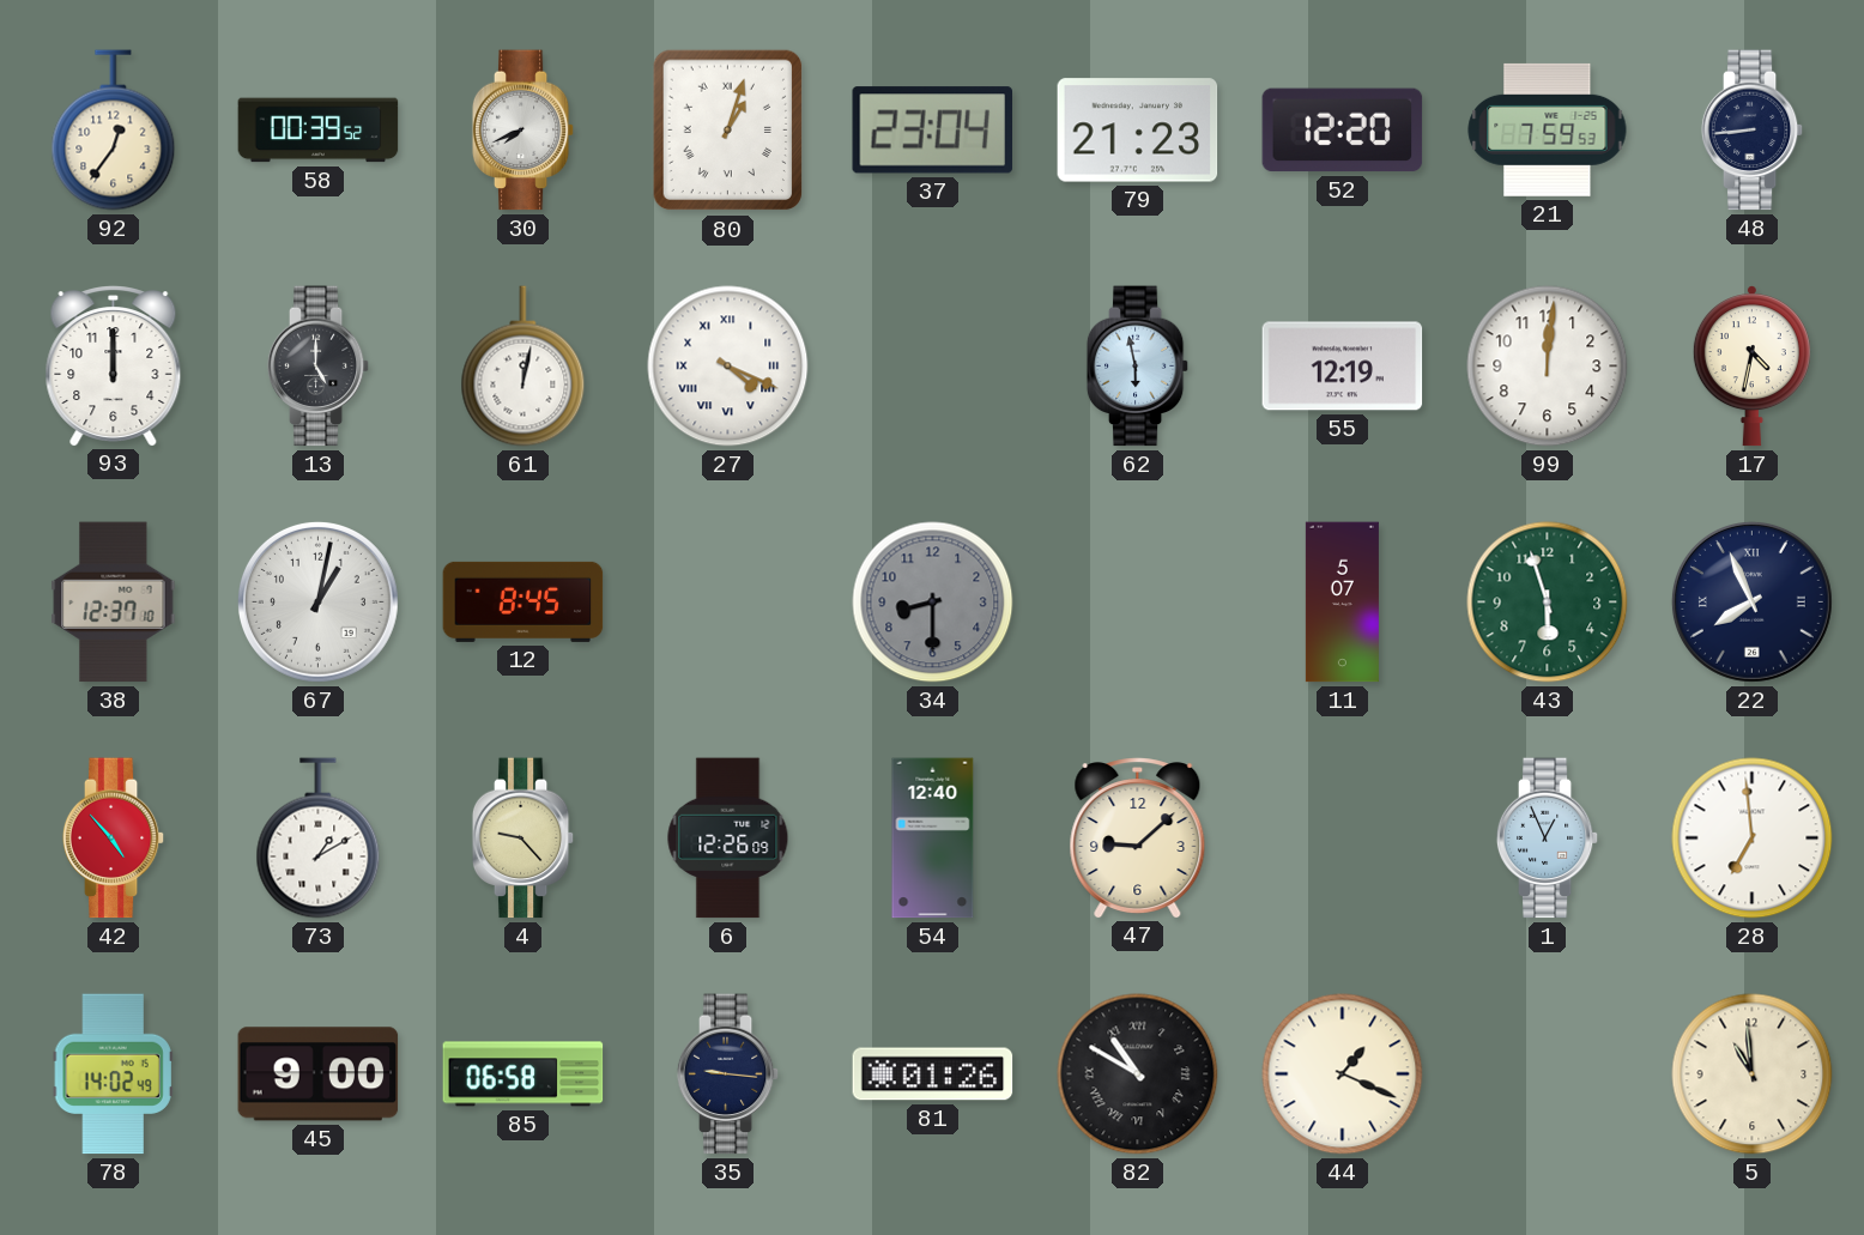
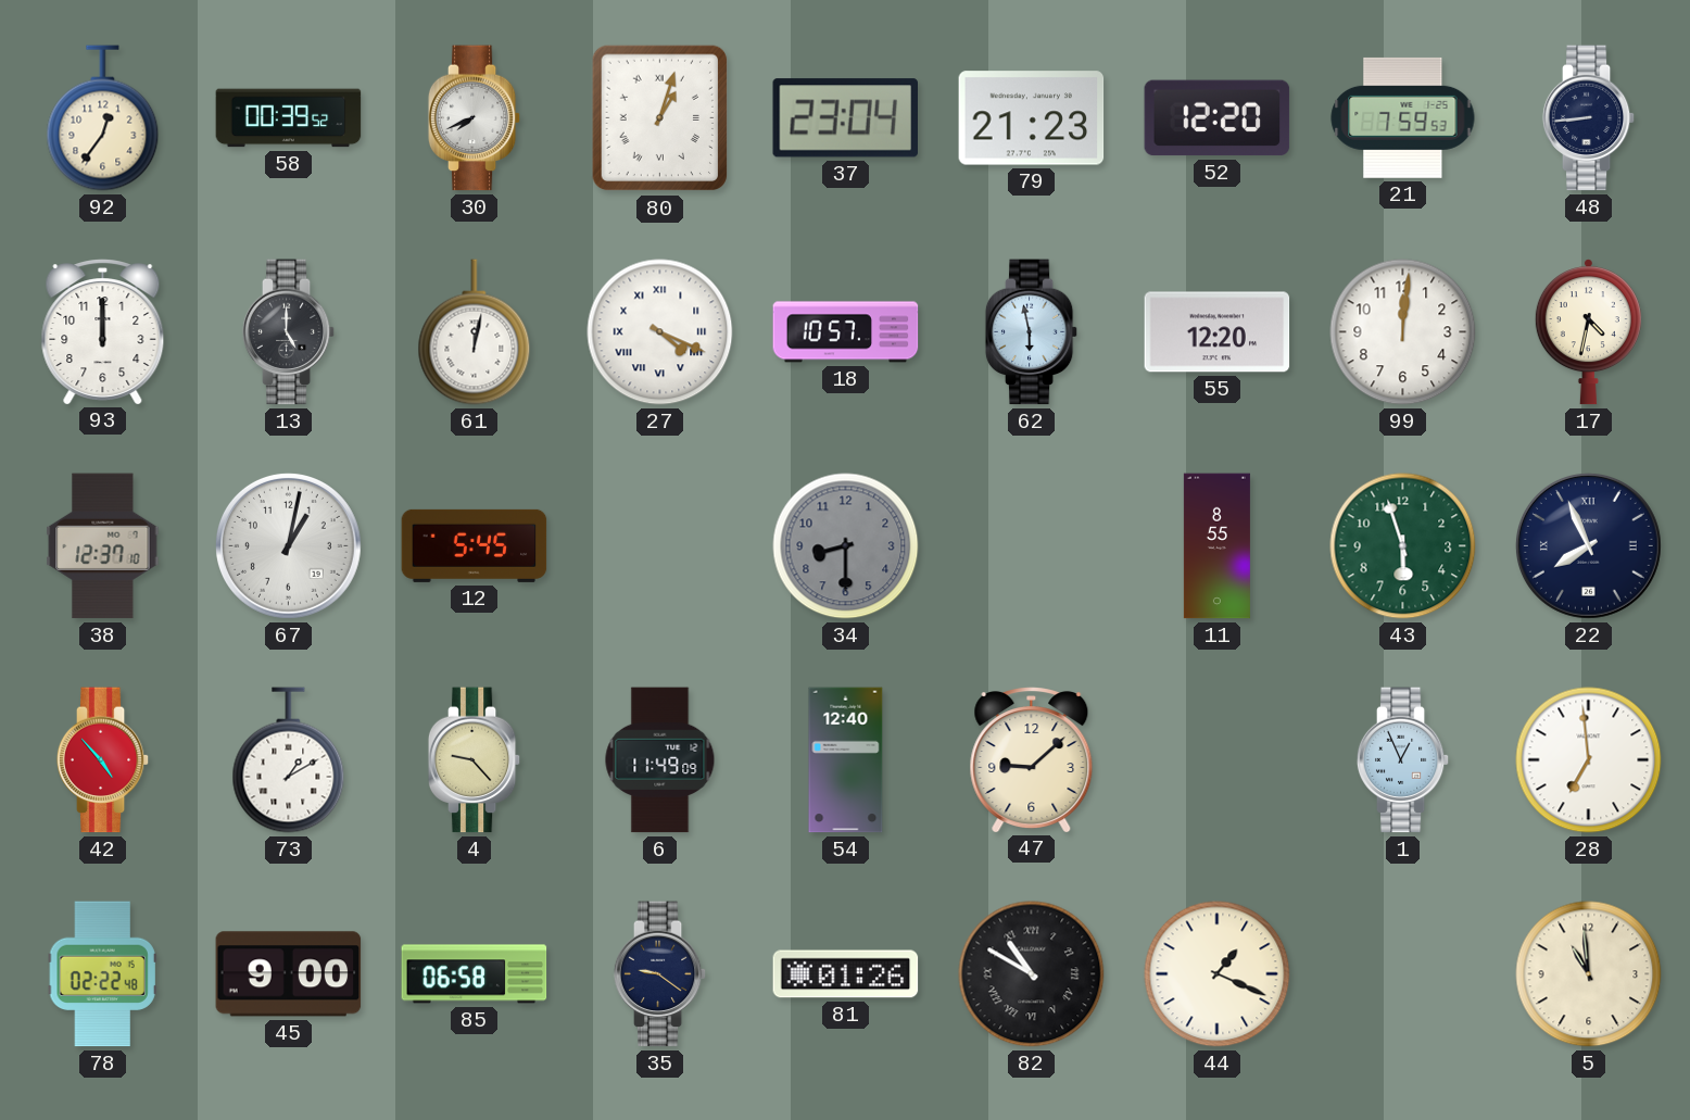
18: none -> 10:57
55: 12:19 -> 12:20
12: 8:45 -> 5:45
11: 5:07 -> 8:55
6: 12:26 -> 11:49
78: 14:02 -> 02:22
35: 9:16 -> 9:21
